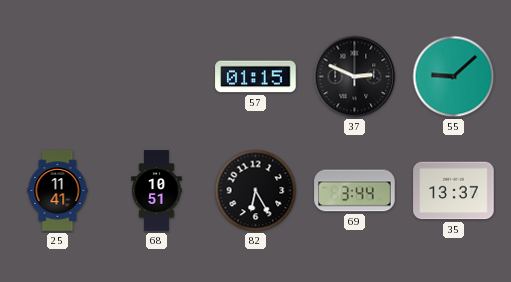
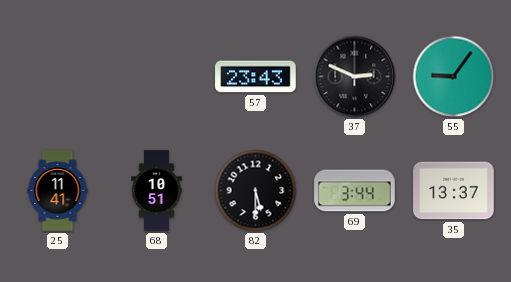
57: 01:15 -> 23:43
55: 9:08 -> 9:06
82: 6:25 -> 5:30
